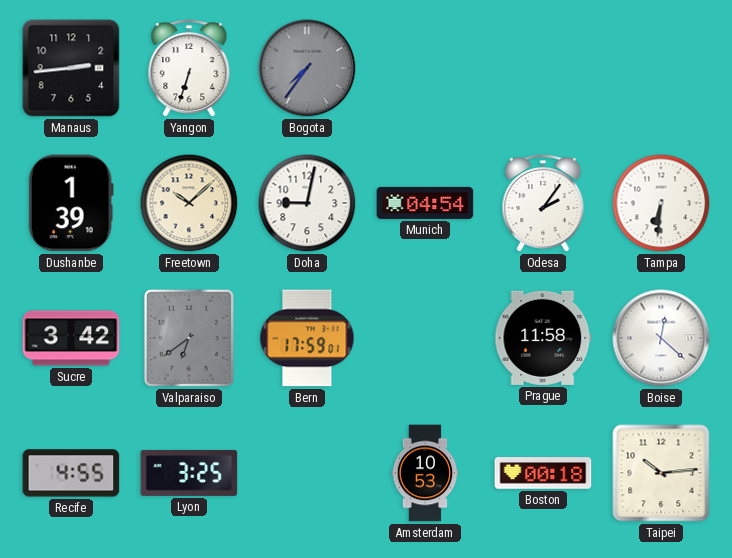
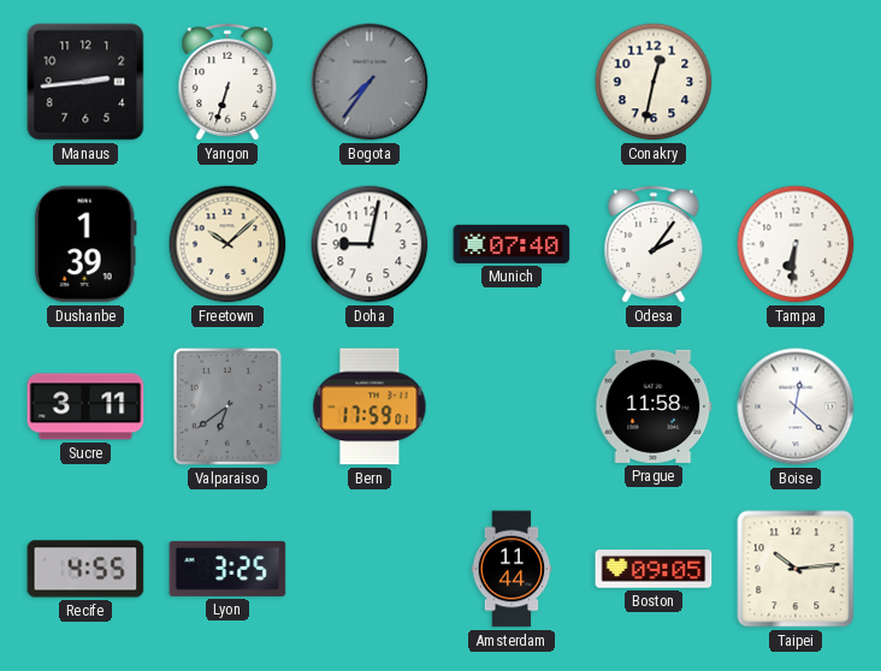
Conakry: none -> 12:32
Munich: 04:54 -> 07:40
Sucre: 3:42 -> 3:11
Amsterdam: 10:53 -> 11:44
Boston: 00:18 -> 09:05
